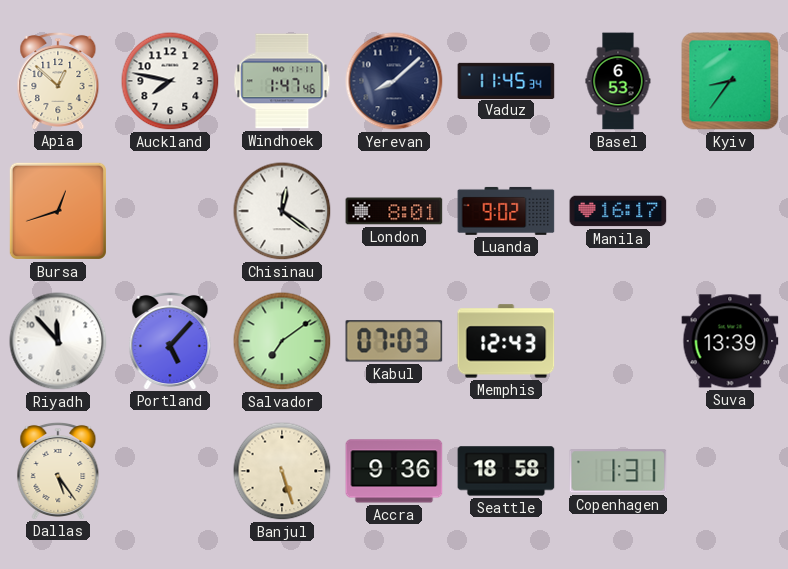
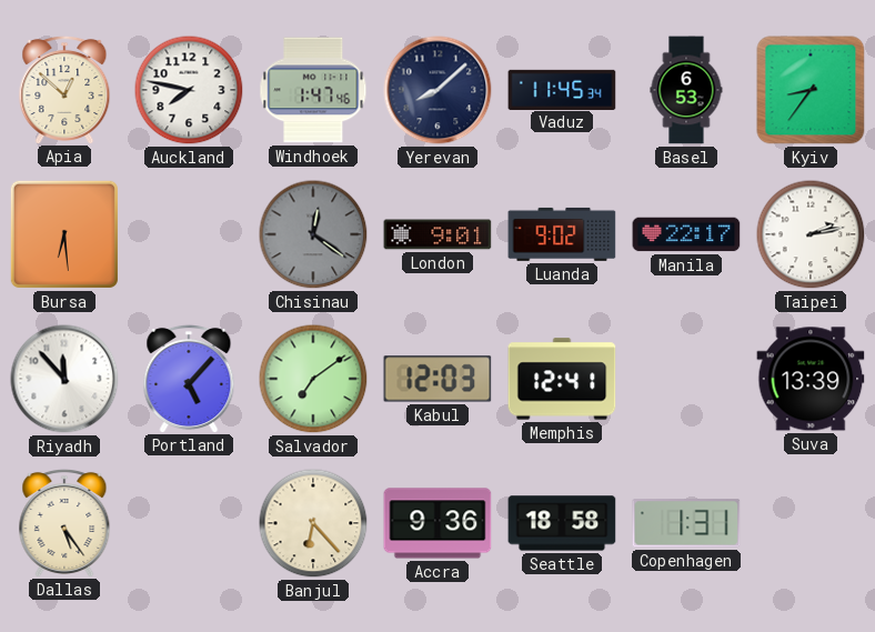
Bursa: 12:42 -> 6:29
Chisinau dial: white -> grey
London: 8:01 -> 9:01
Manila: 16:17 -> 22:17
Taipei: none -> 2:13
Kabul: 07:03 -> 12:03
Memphis: 12:43 -> 12:41
Banjul: 5:27 -> 6:23
